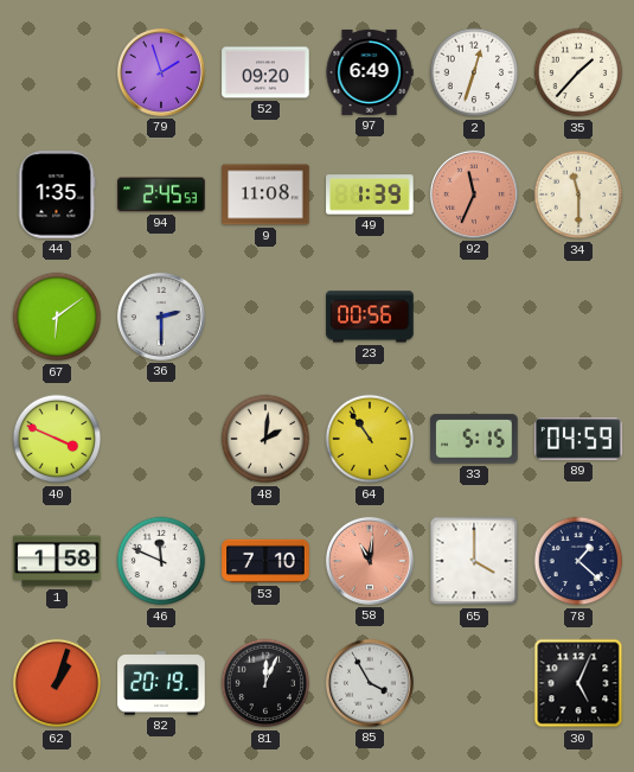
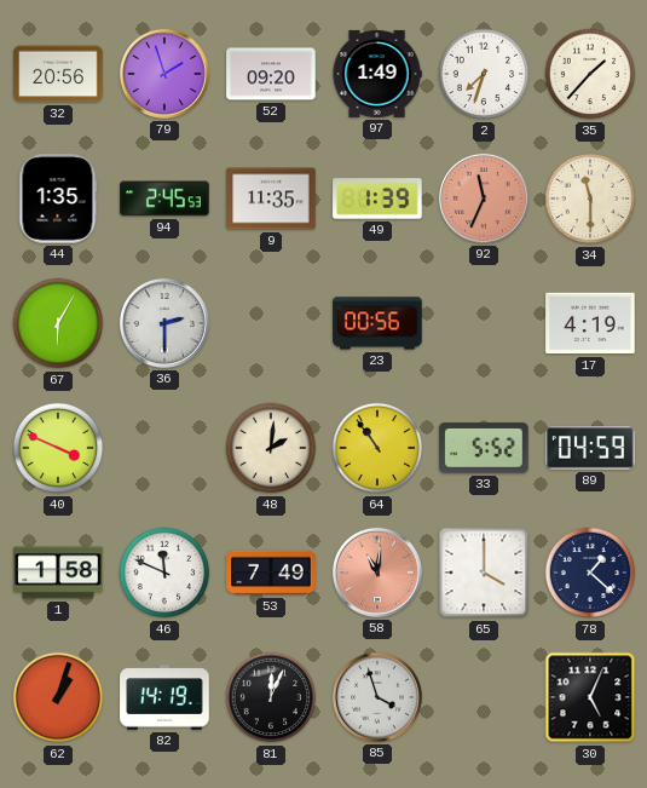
32: none -> 20:56
97: 6:49 -> 1:49
2: 12:33 -> 7:33
9: 11:08 -> 11:35
67: 6:09 -> 6:05
17: none -> 4:19
33: 5:15 -> 5:52
53: 7:10 -> 7:49
82: 20:19 -> 14:19
85: 3:55 -> 3:57
